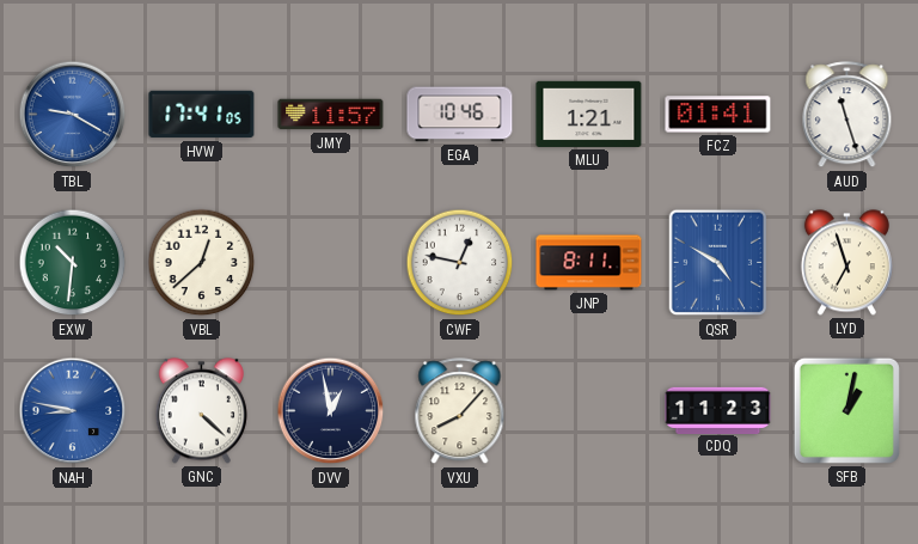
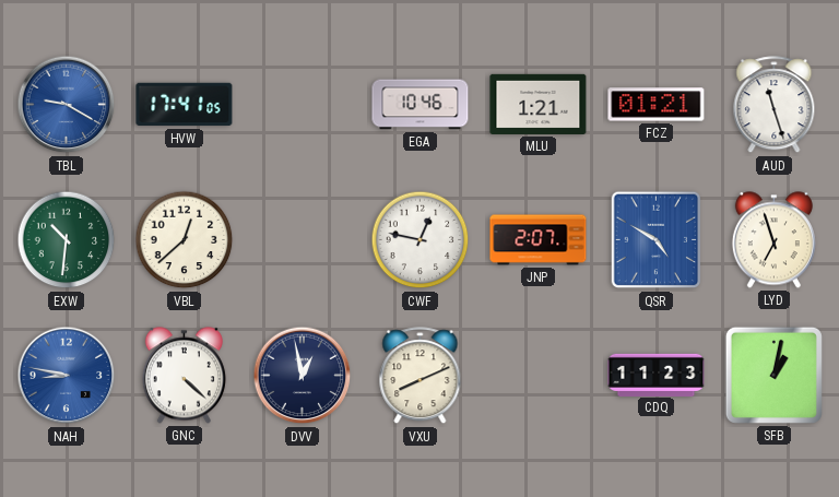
JMY: 11:57 -> none
FCZ: 01:41 -> 01:21
JNP: 8:11 -> 2:07
VXU: 8:07 -> 8:11
